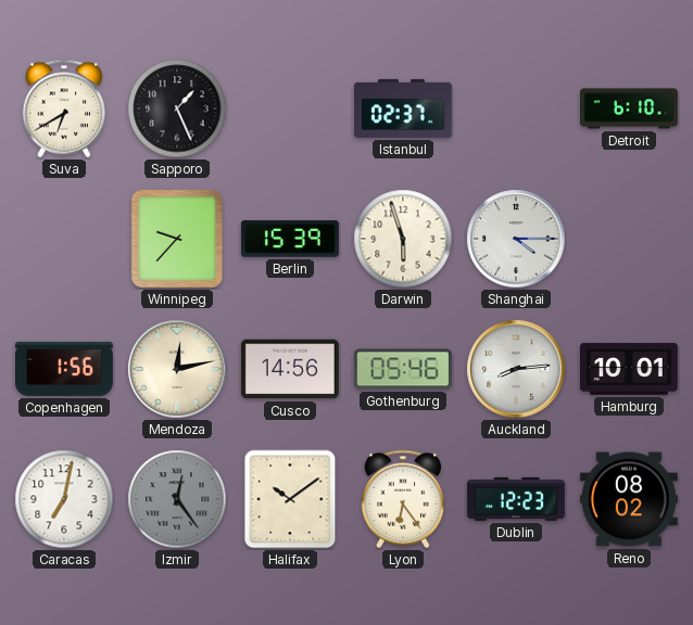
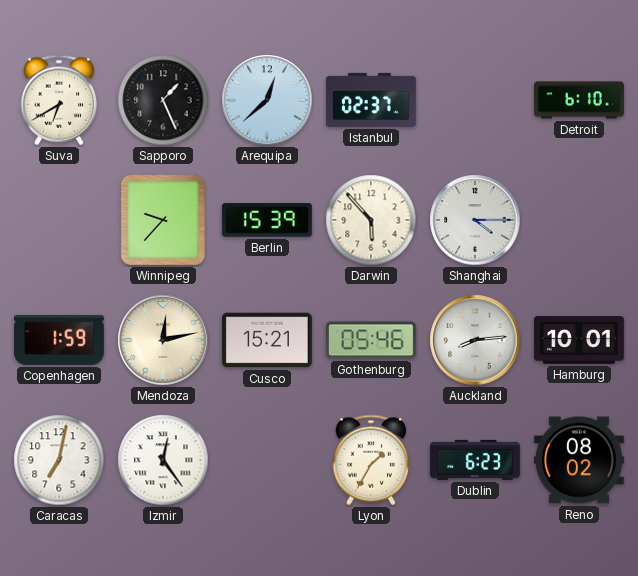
Arequipa: none -> 12:38
Darwin: 5:57 -> 5:53
Copenhagen: 1:56 -> 1:59
Cusco: 14:56 -> 15:21
Izmir dial: grey -> white
Halifax: 10:09 -> none
Lyon: 6:24 -> 1:35
Dublin: 12:23 -> 6:23
